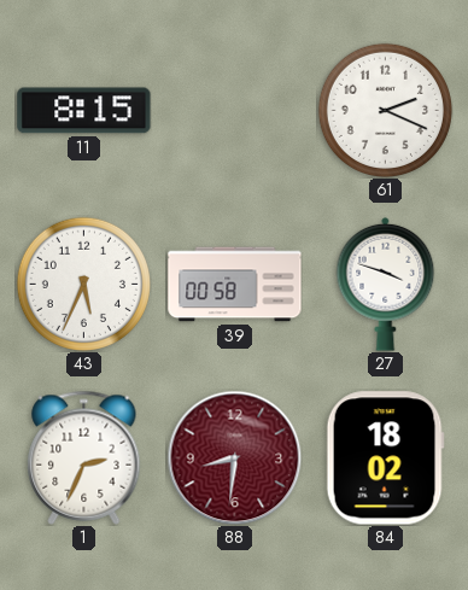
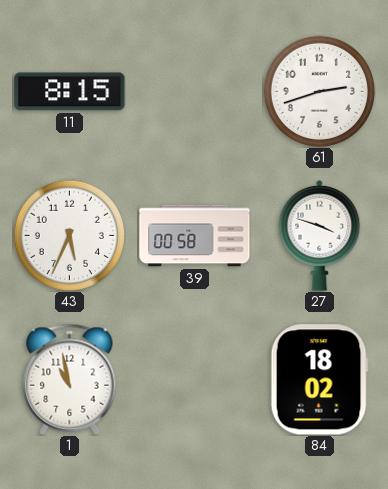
61: 2:19 -> 2:42
1: 2:34 -> 10:58
88: 8:31 -> none
